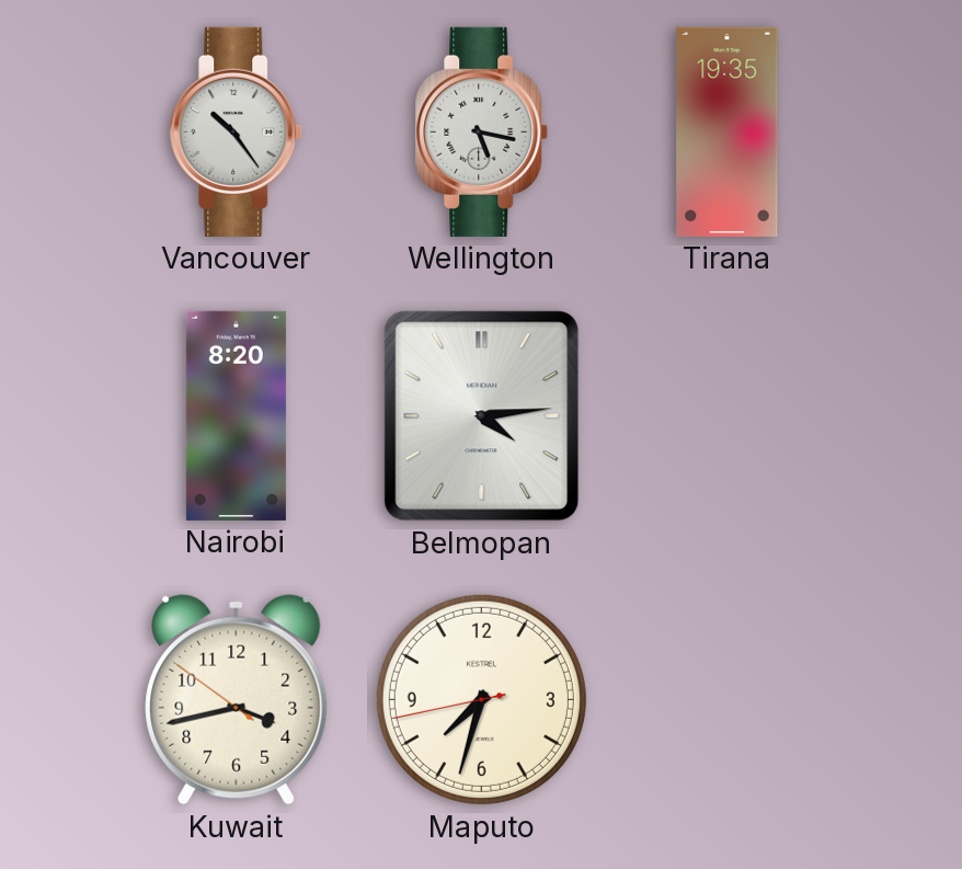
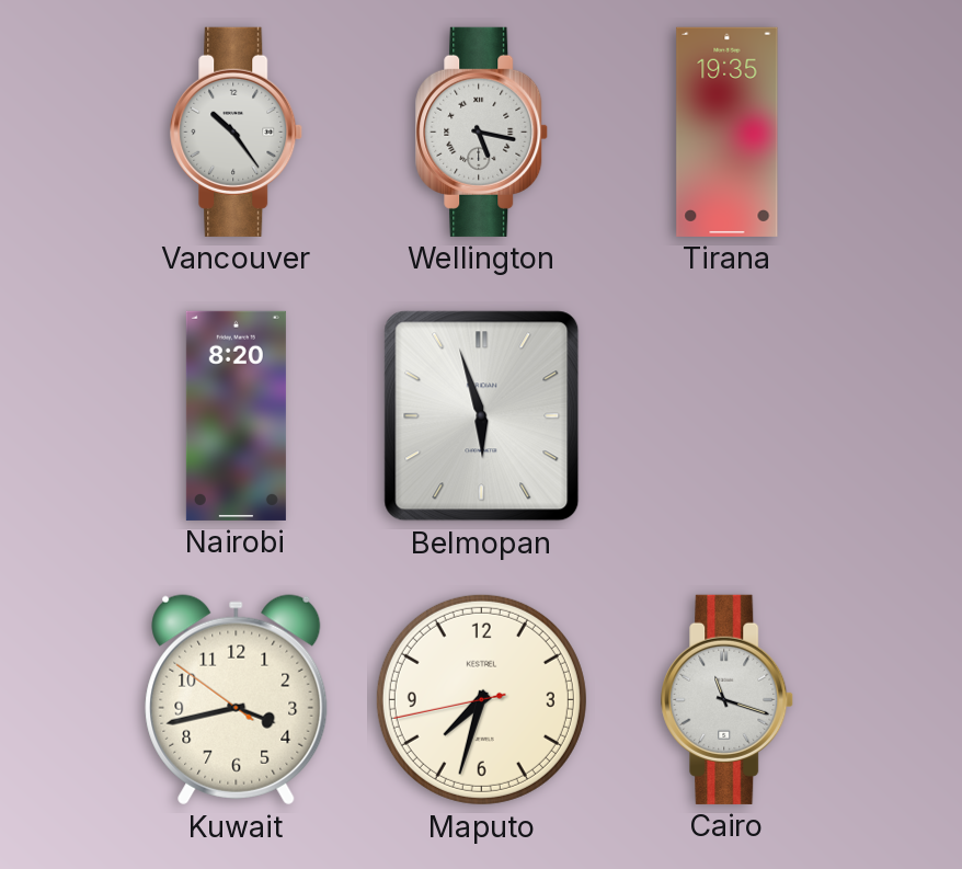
Belmopan: 4:14 -> 5:57
Cairo: none -> 11:18
